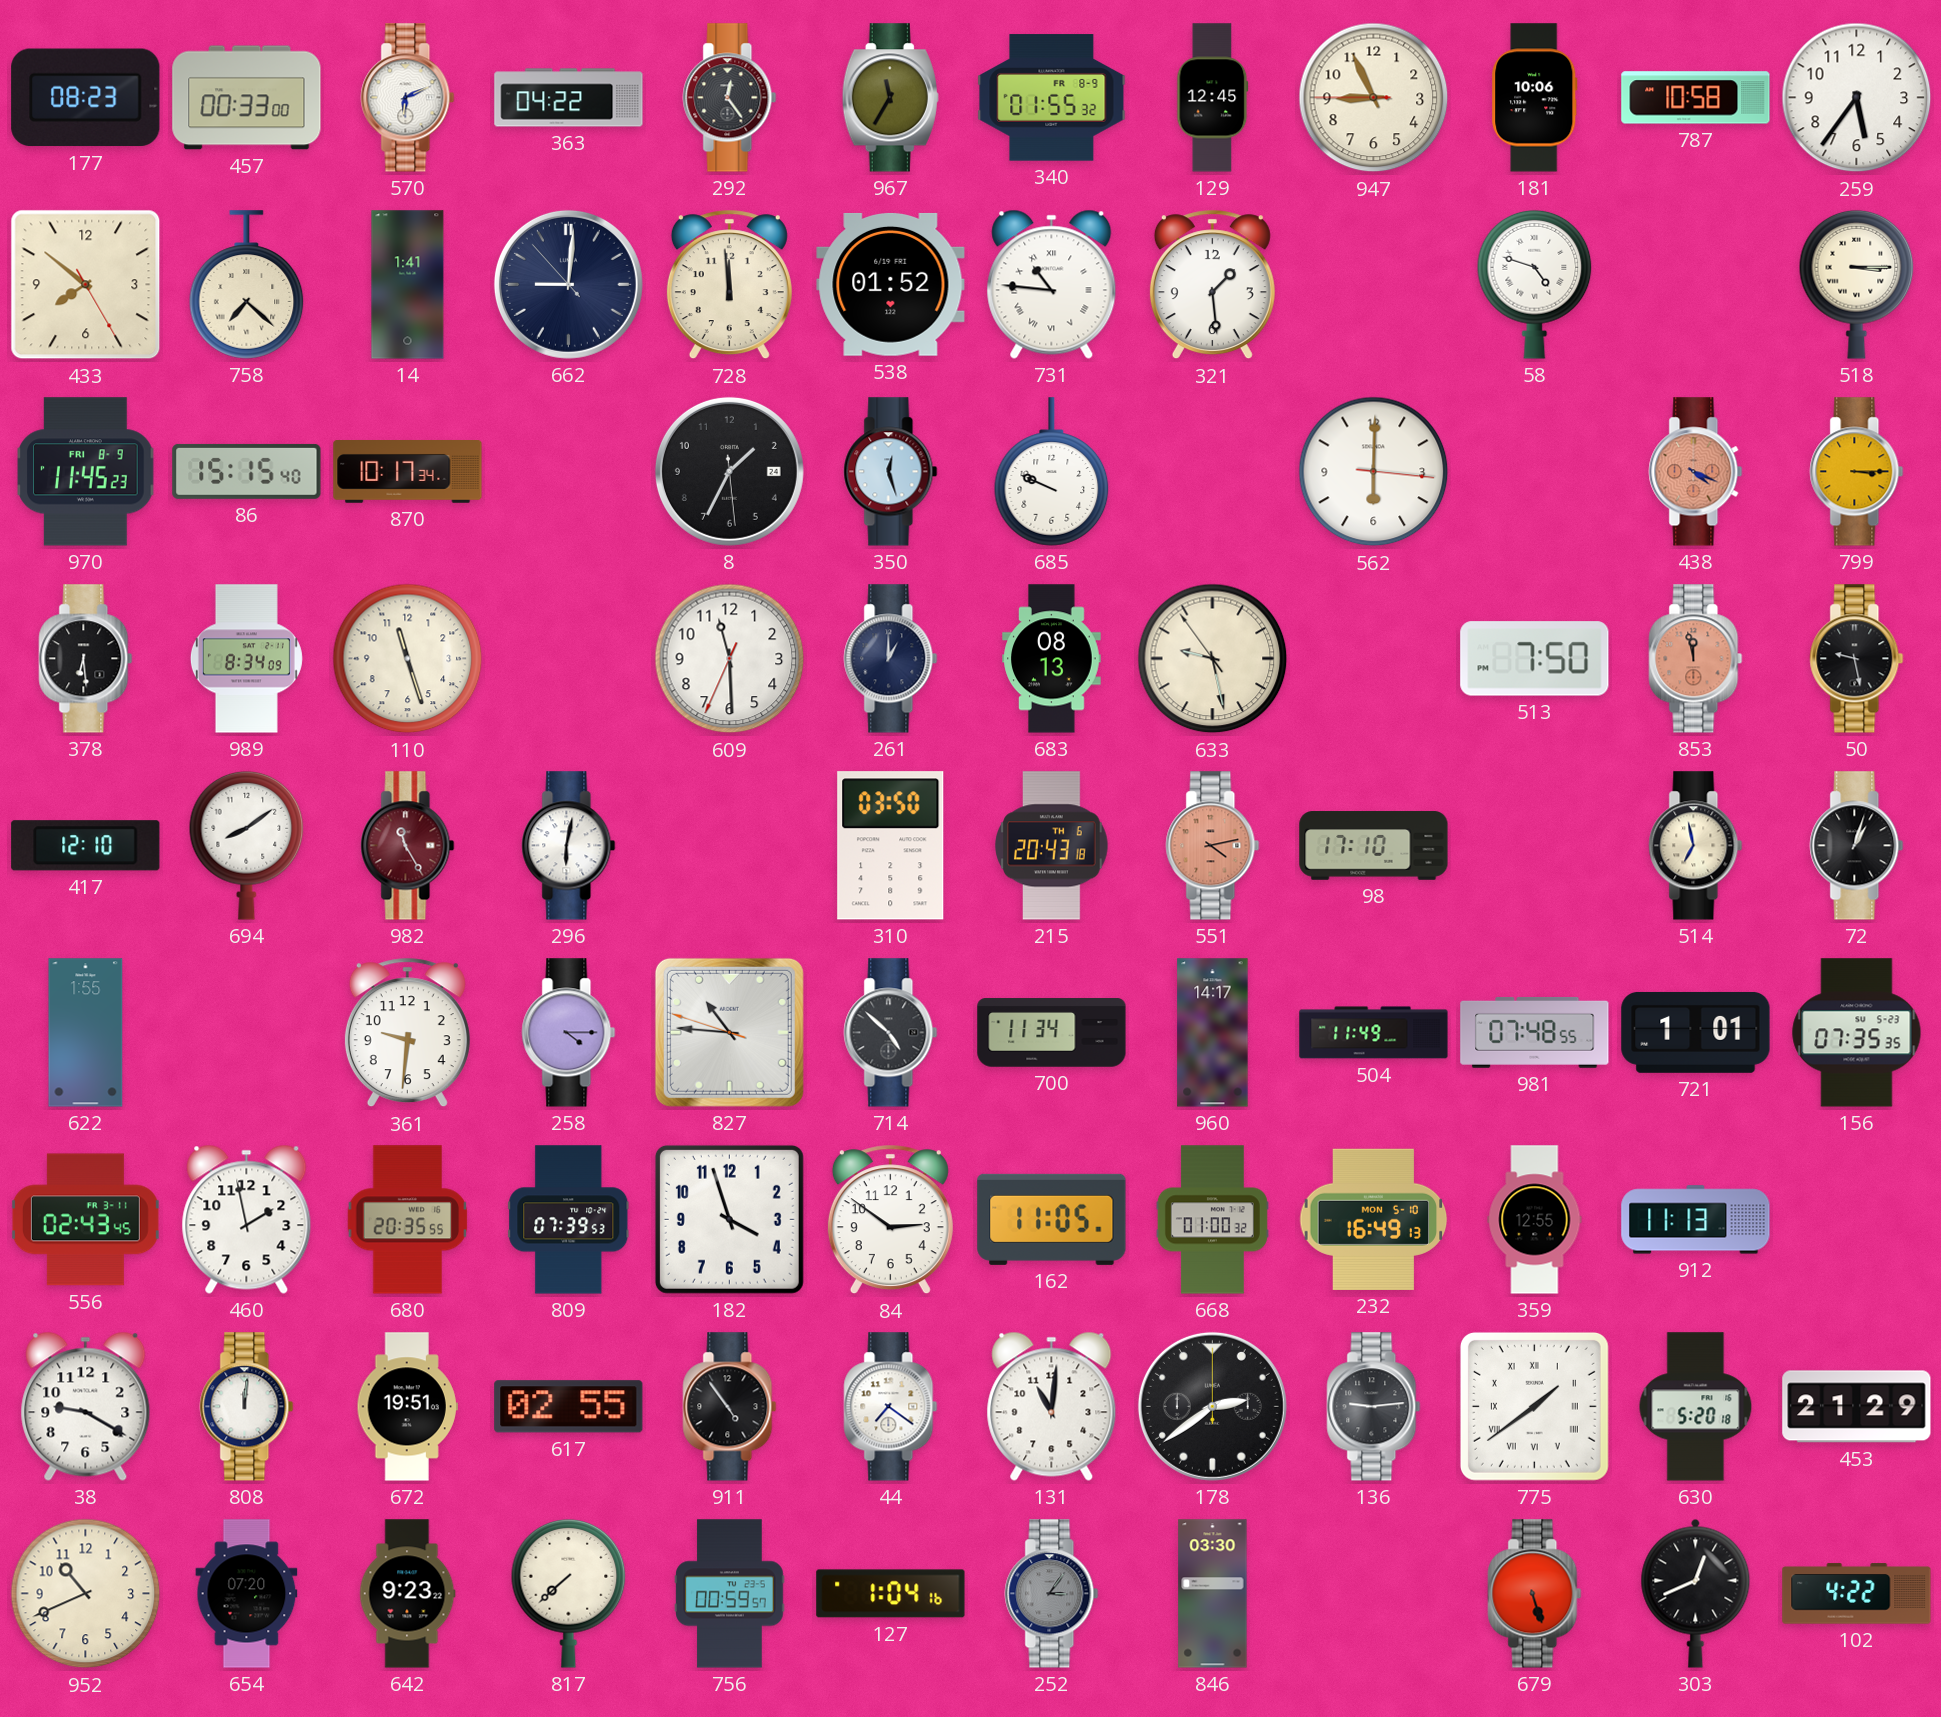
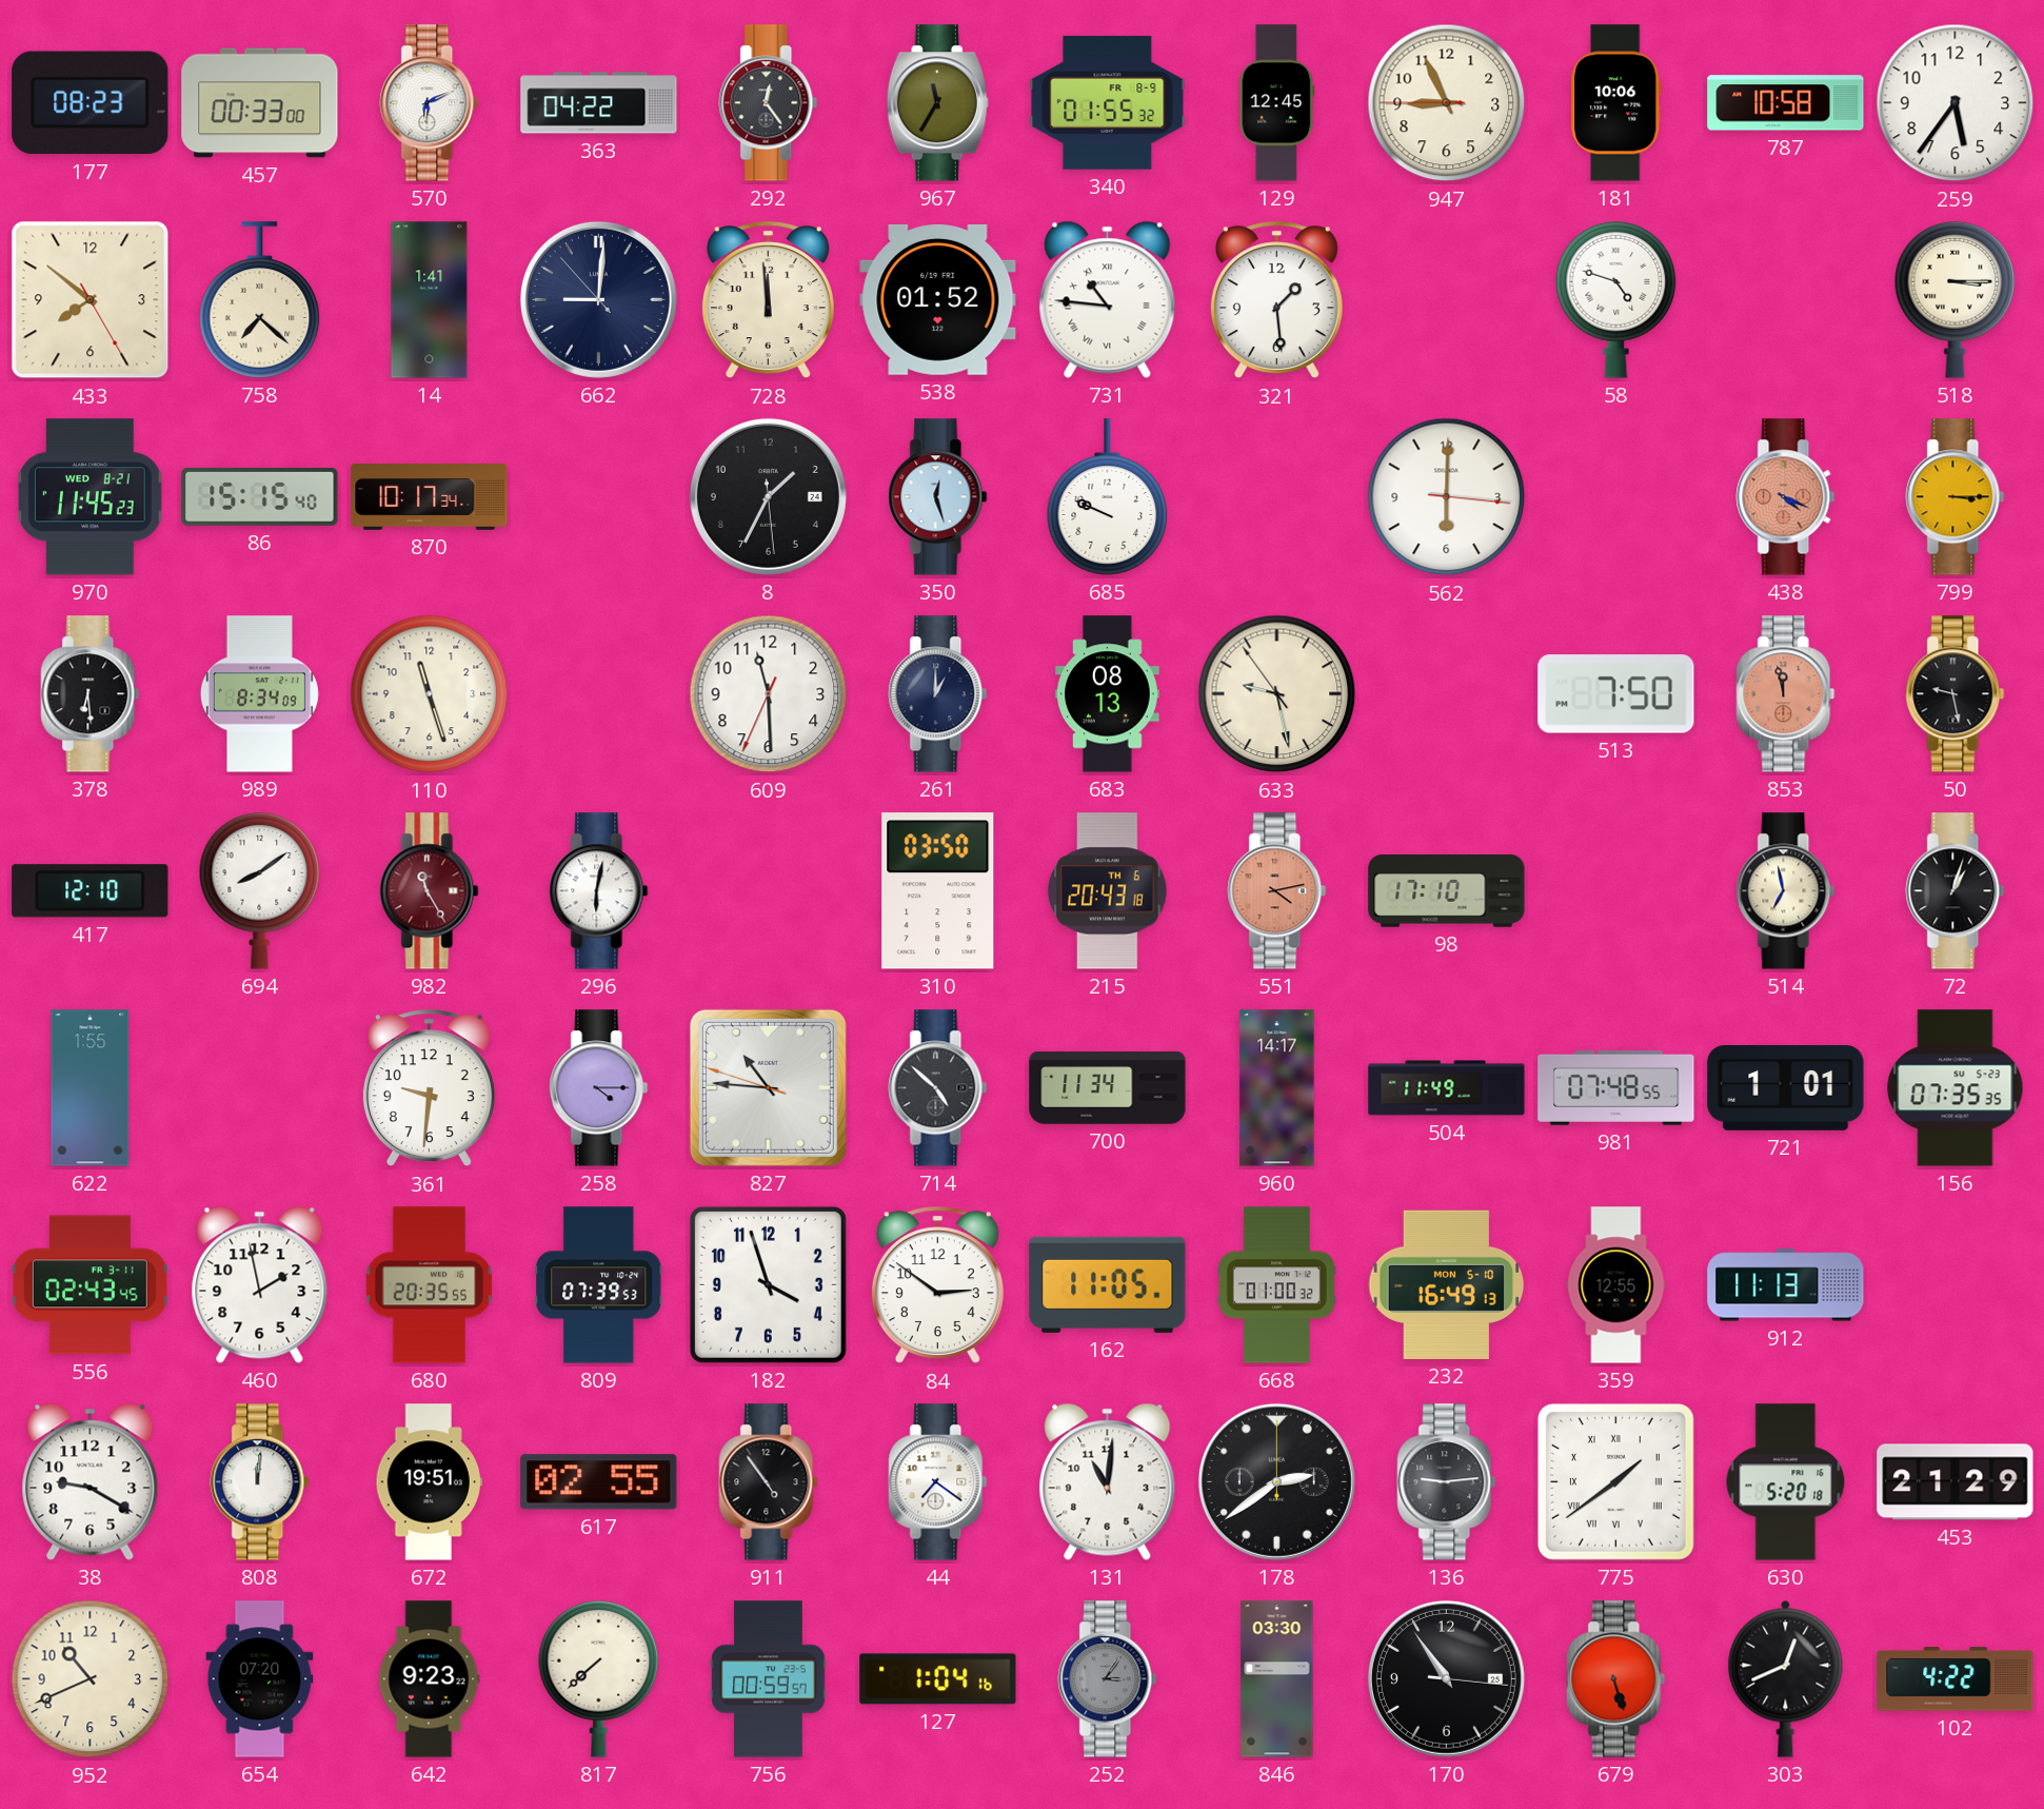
970 date: FRI 8-9 -> WED 8-21
170: none -> 10:54
